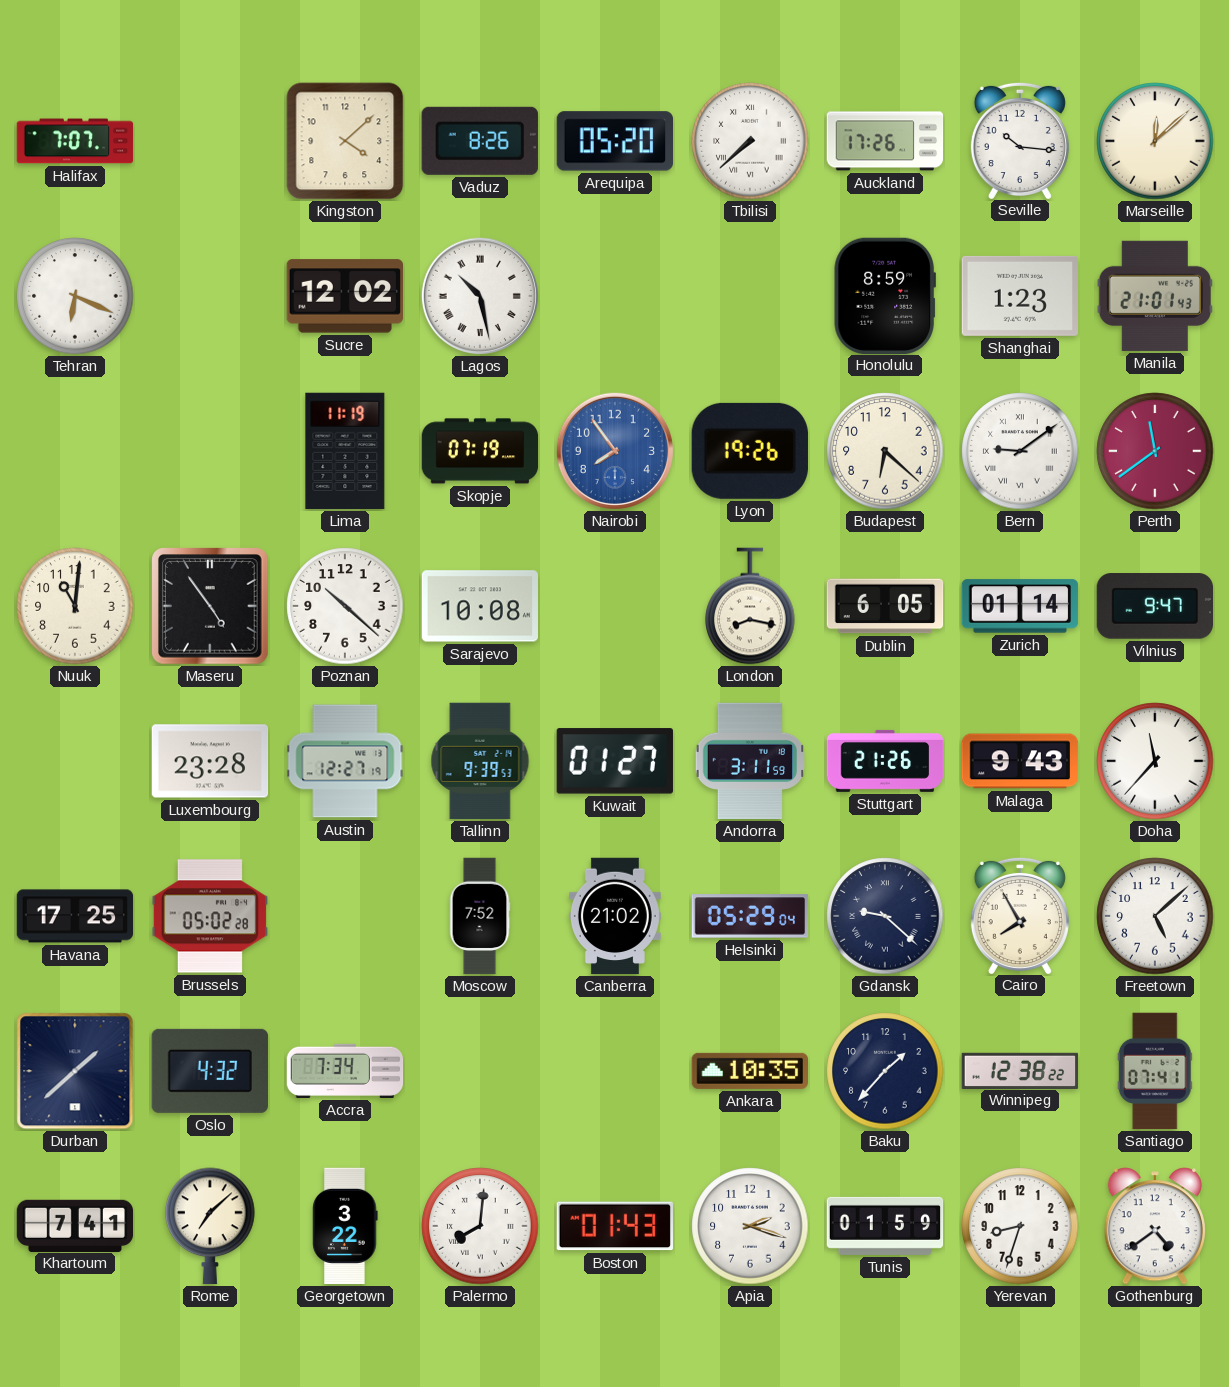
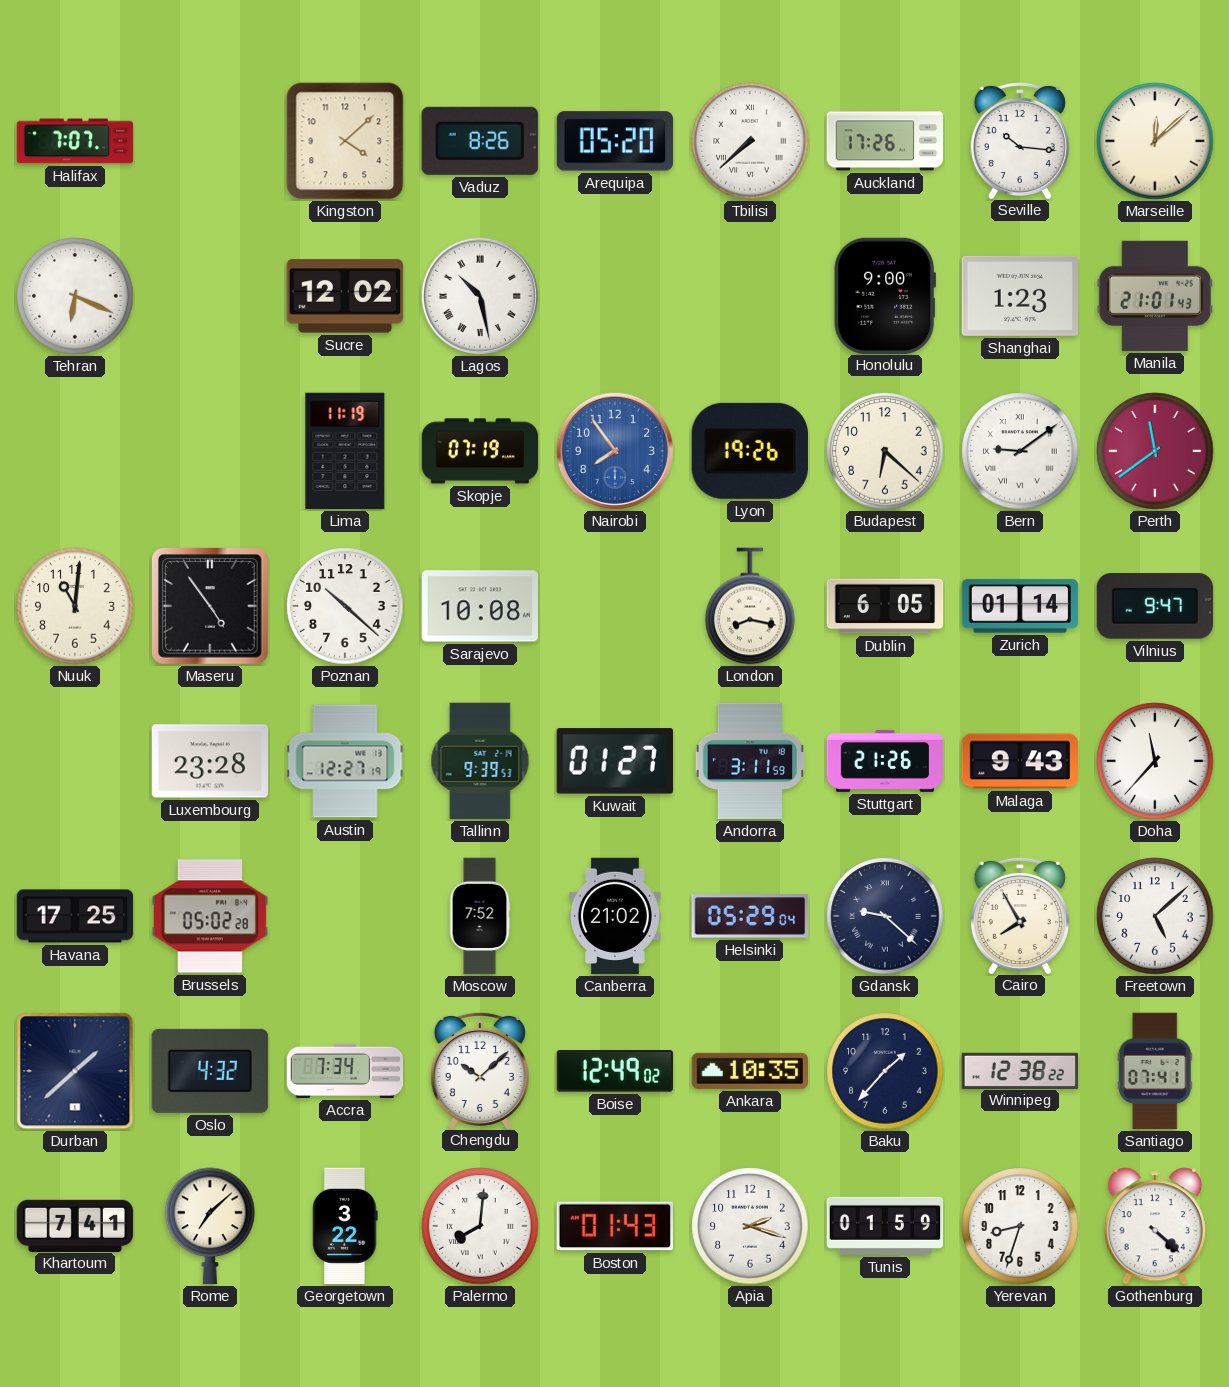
Honolulu: 8:59 -> 9:00
Chengdu: none -> 10:08
Boise: none -> 12:49
Gothenburg: 4:39 -> 4:22
